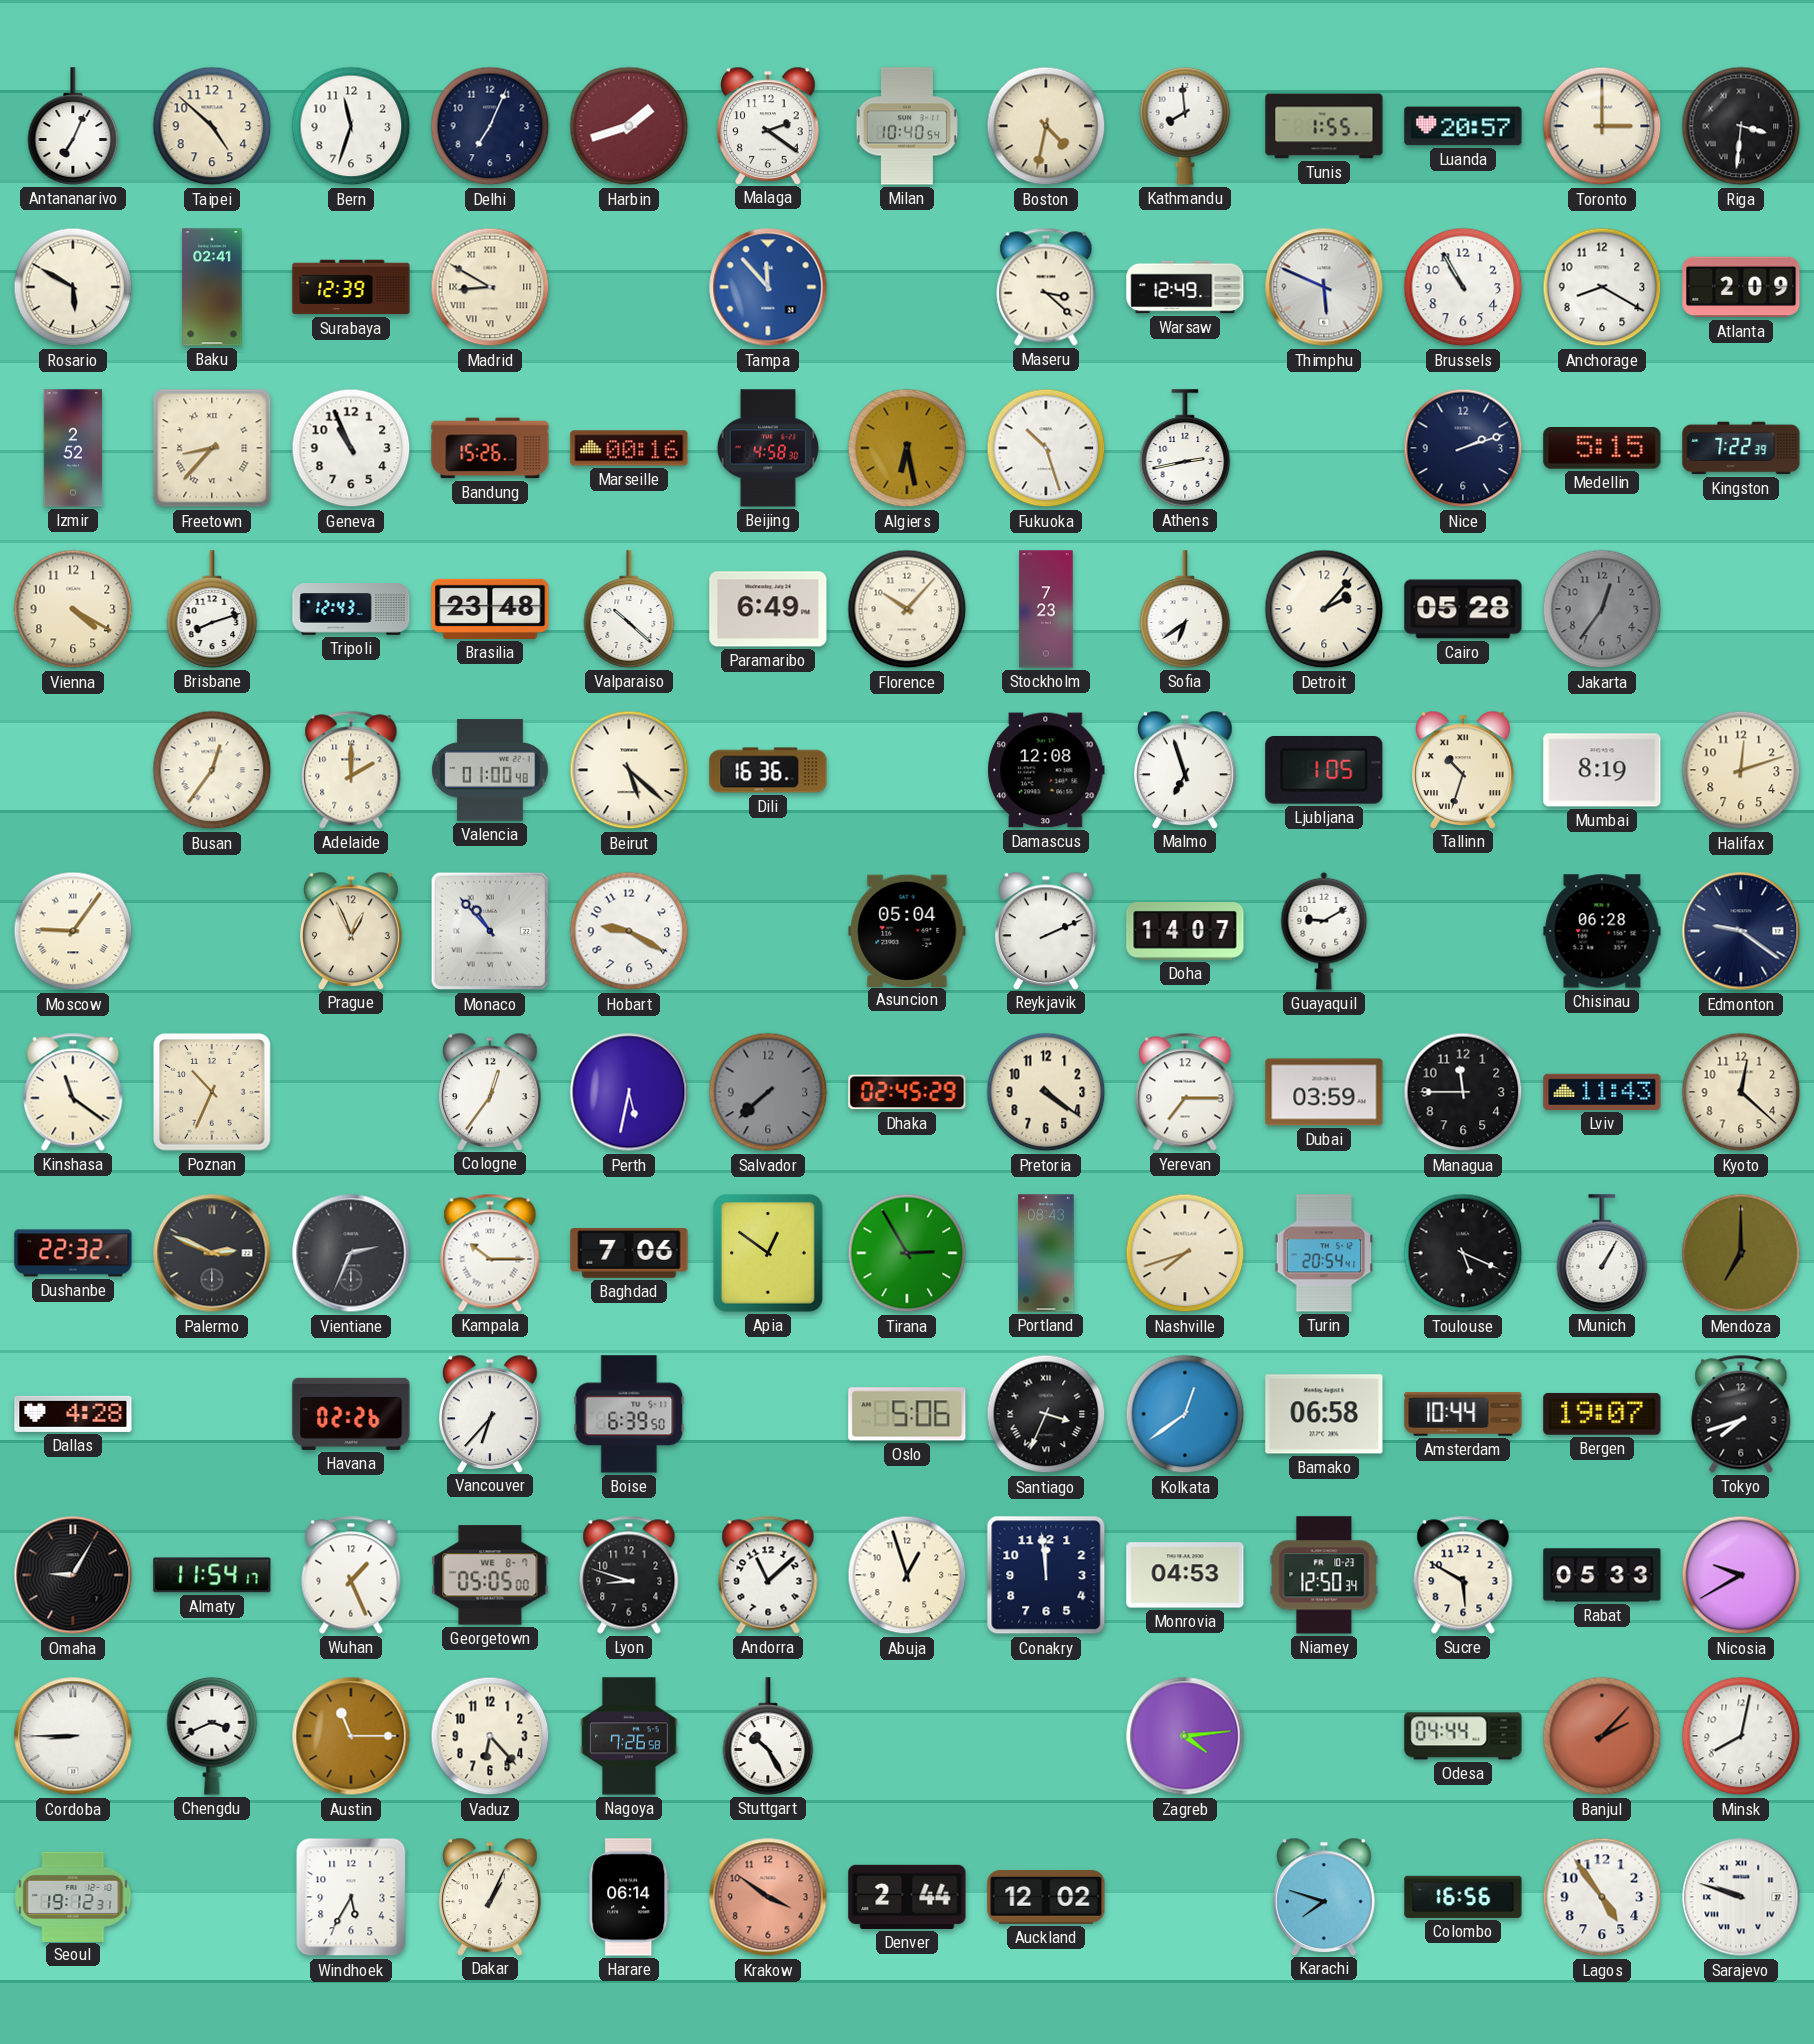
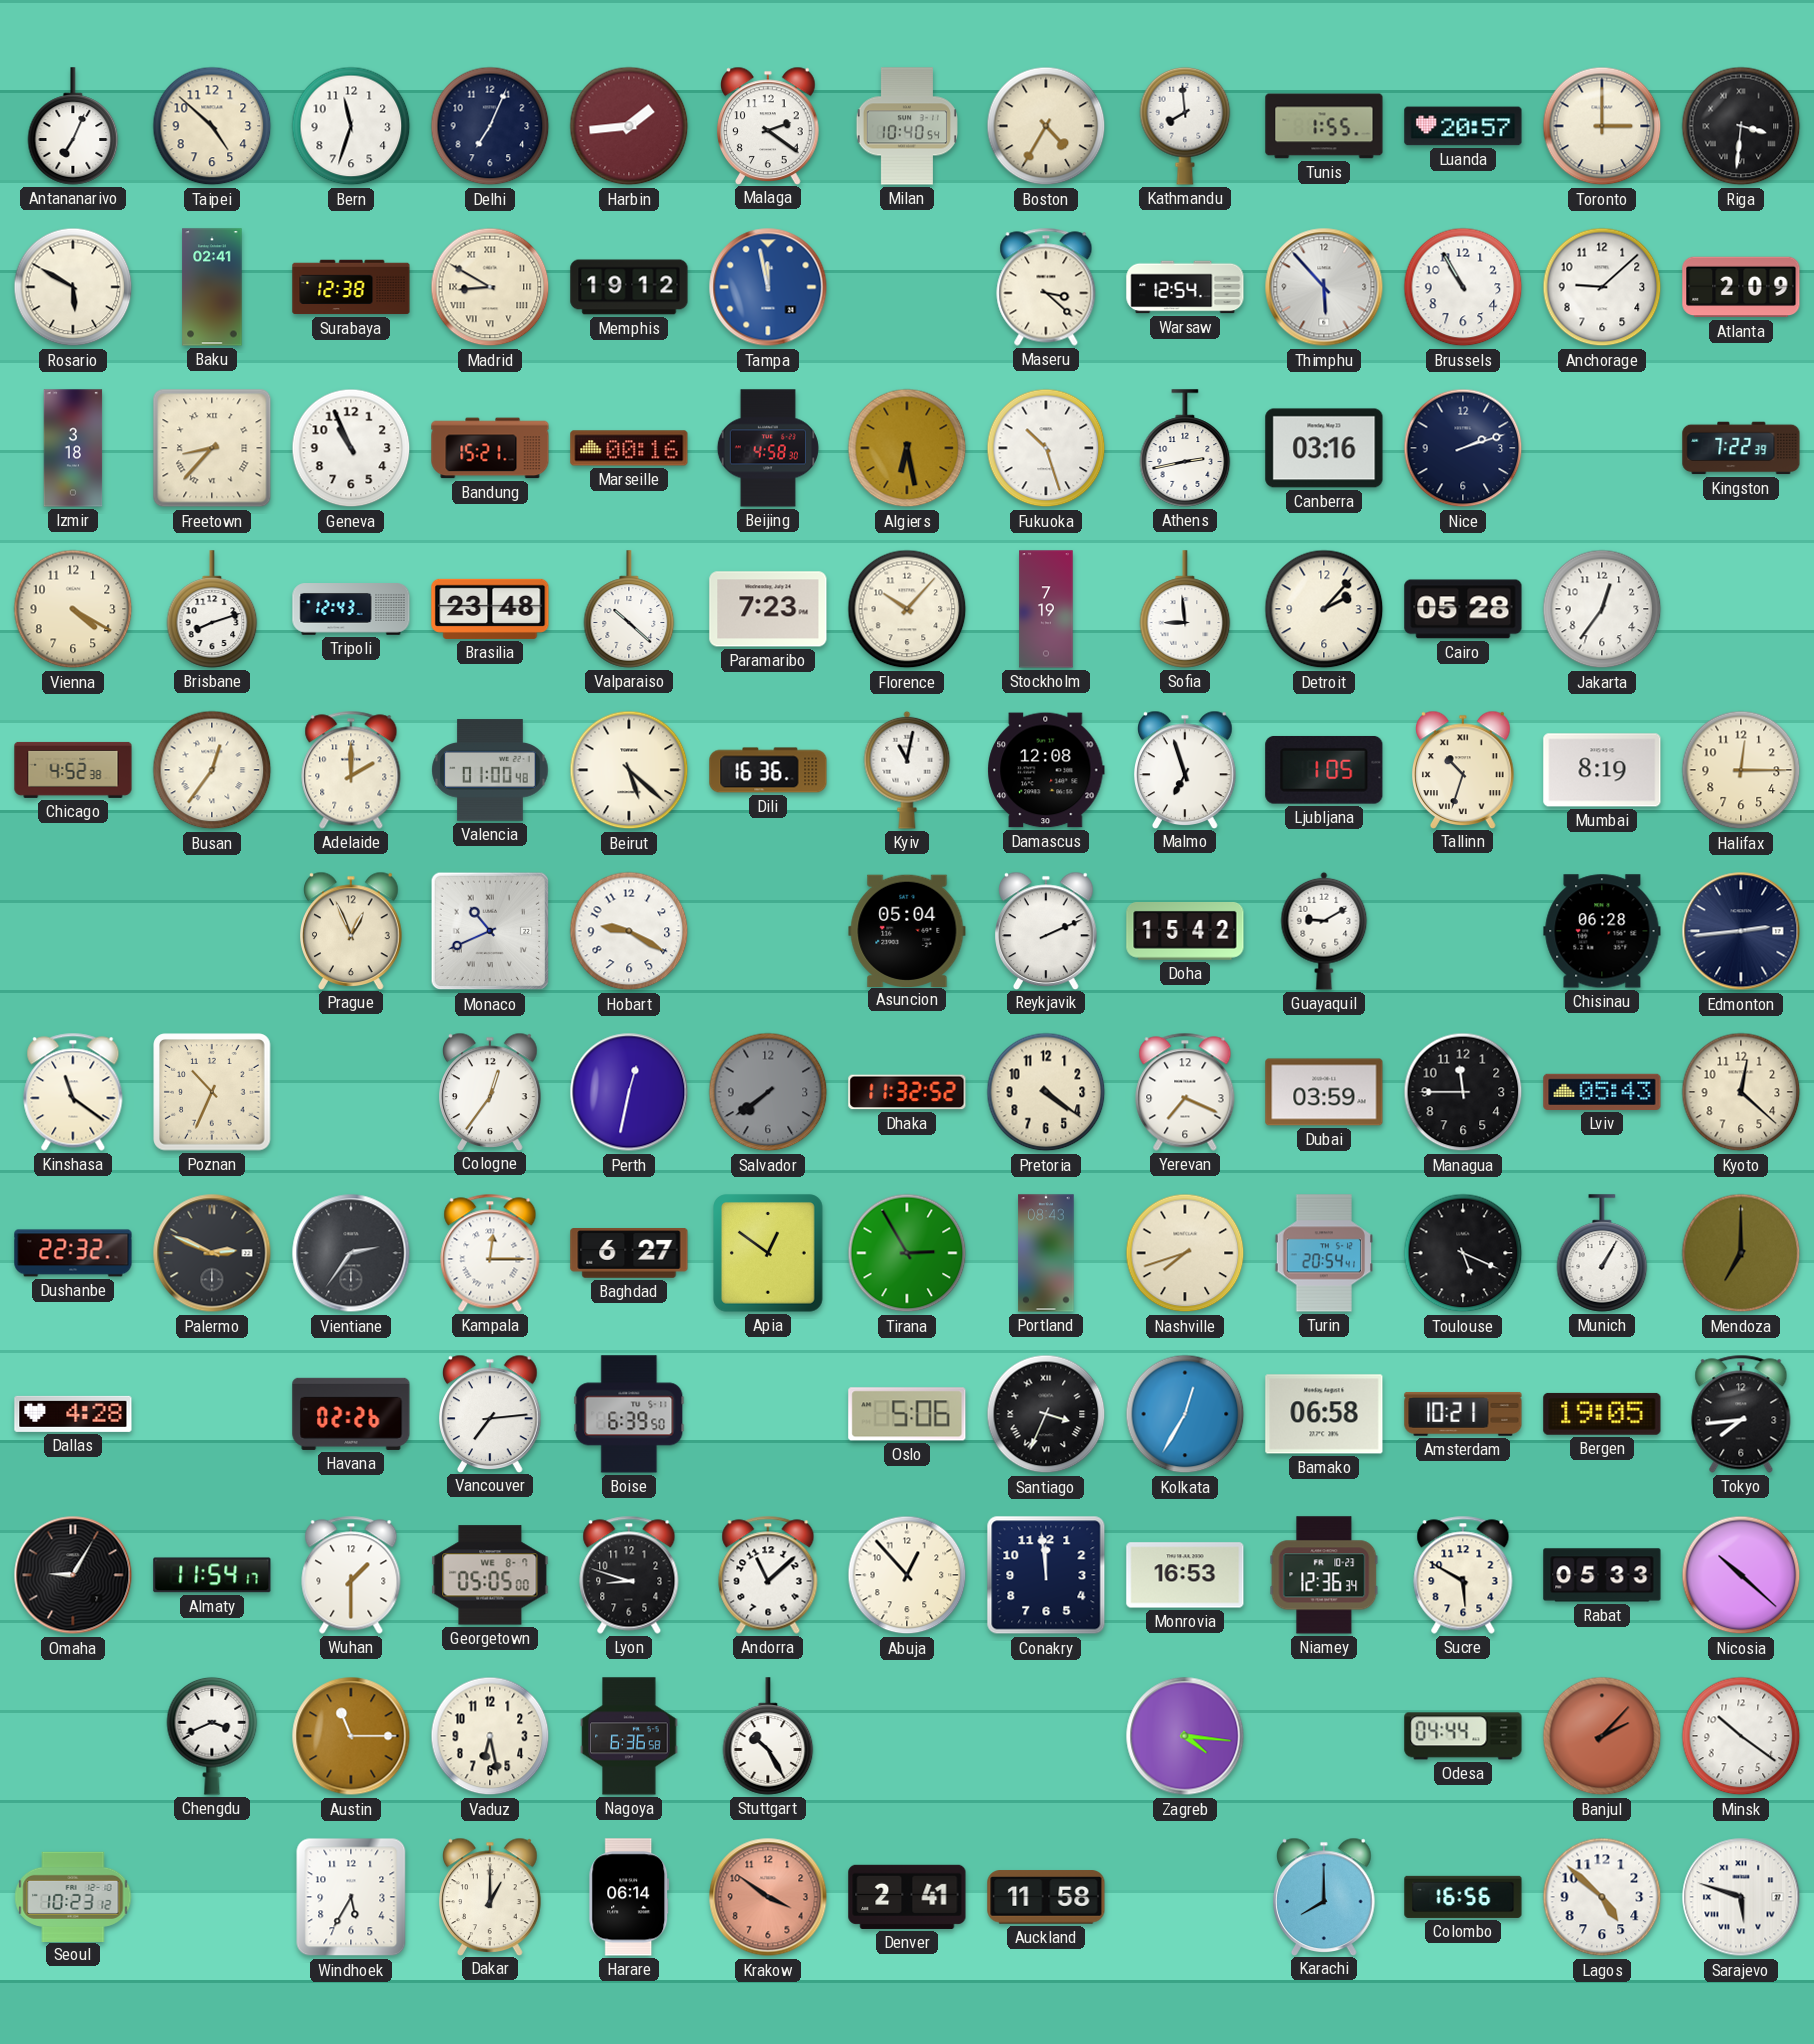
Harbin: 1:42 -> 1:44
Boston: 4:32 -> 4:35
Surabaya: 12:39 -> 12:38
Memphis: none -> 19:12
Tampa: 11:53 -> 11:58
Warsaw: 12:49 -> 12:54
Thimphu: 5:49 -> 5:53
Anchorage: 8:20 -> 9:08
Izmir: 2:52 -> 3:18
Bandung: 15:26 -> 15:21
Canberra: none -> 03:16
Medellin: 5:15 -> none
Paramaribo: 6:49 -> 7:23
Stockholm: 7:23 -> 7:19
Sofia: 6:39 -> 8:59
Jakarta dial: grey -> white
Chicago: none -> 4:52
Kyiv: none -> 11:02
Halifax: 12:12 -> 12:15
Moscow: 9:06 -> none
Monaco: 10:53 -> 10:41
Doha: 14:07 -> 15:42
Edmonton: 9:21 -> 2:44
Perth: 5:32 -> 12:32
Salvador: 7:38 -> 7:39
Dhaka: 02:45 -> 11:32
Yerevan: 7:15 -> 7:19
Lviv: 11:43 -> 05:43
Vientiane: 2:34 -> 2:36
Kampala: 10:15 -> 12:15
Baghdad: 7:06 -> 6:27
Vancouver: 6:37 -> 7:14
Kolkata: 12:39 -> 12:35
Amsterdam: 10:44 -> 10:21
Bergen: 19:07 -> 19:05
Tokyo: 7:42 -> 7:44
Wuhan: 1:26 -> 1:30
Abuja: 12:57 -> 12:53
Monrovia: 04:53 -> 16:53
Niamey: 12:50 -> 12:36
Nicosia: 9:40 -> 10:22
Cordoba: 8:45 -> none
Vaduz: 6:23 -> 6:28
Nagoya: 7:26 -> 6:36
Zagreb: 4:14 -> 4:16
Minsk: 8:02 -> 10:21
Seoul: 19:12 -> 10:23
Dakar: 1:04 -> 1:00
Denver: 2:44 -> 2:41
Auckland: 12:02 -> 11:58
Karachi: 7:48 -> 8:00
Lagos: 4:54 -> 4:52
Sarajevo: 9:48 -> 5:48
